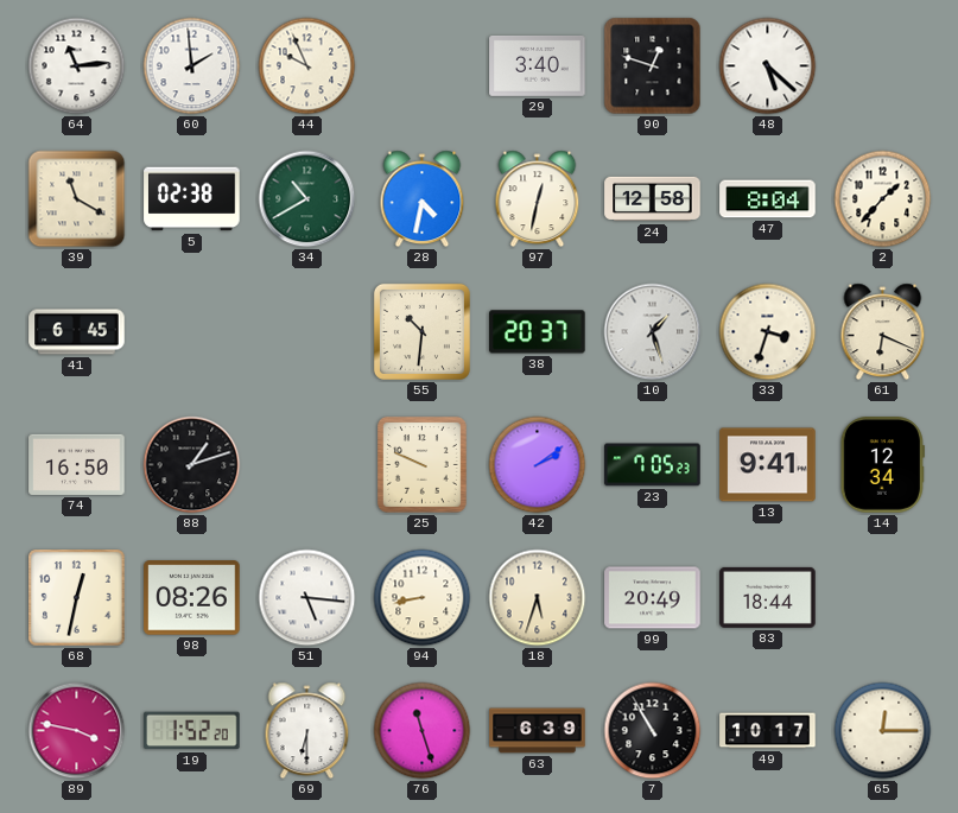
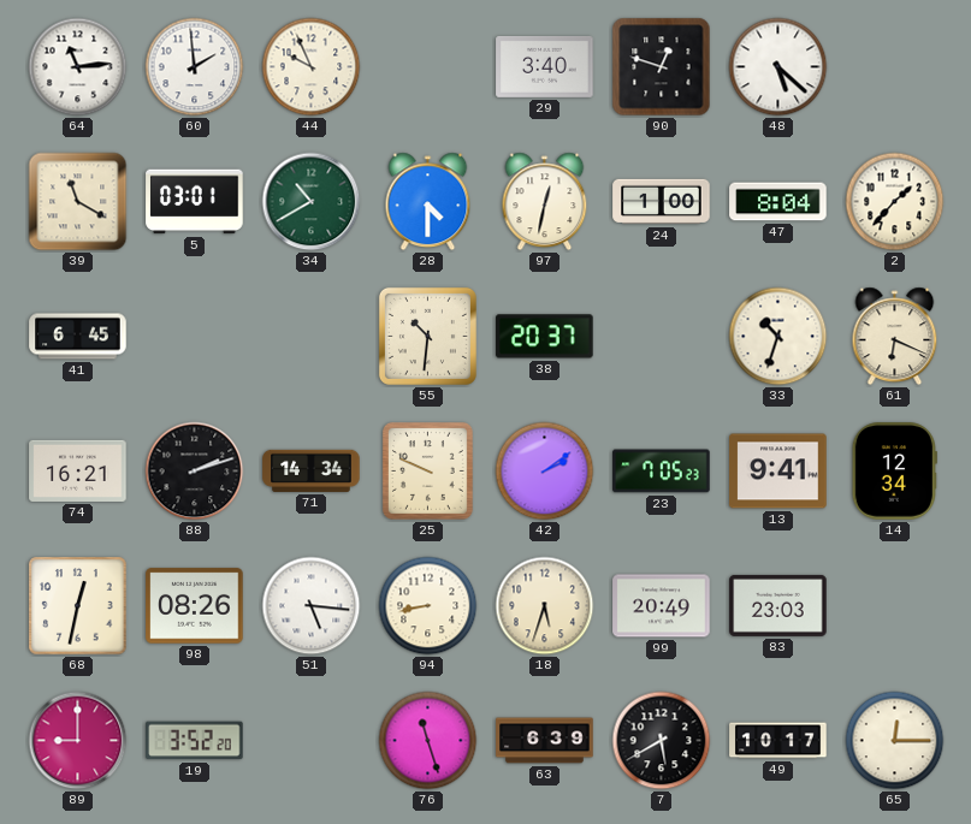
5: 02:38 -> 03:01
28: 4:32 -> 4:30
24: 12:58 -> 1:00
10: 1:27 -> none
33: 3:33 -> 10:33
74: 16:50 -> 16:21
88: 1:12 -> 2:12
71: none -> 14:34
83: 18:44 -> 23:03
89: 3:47 -> 9:00
19: 1:52 -> 3:52
69: 6:30 -> none
7: 10:55 -> 5:40
